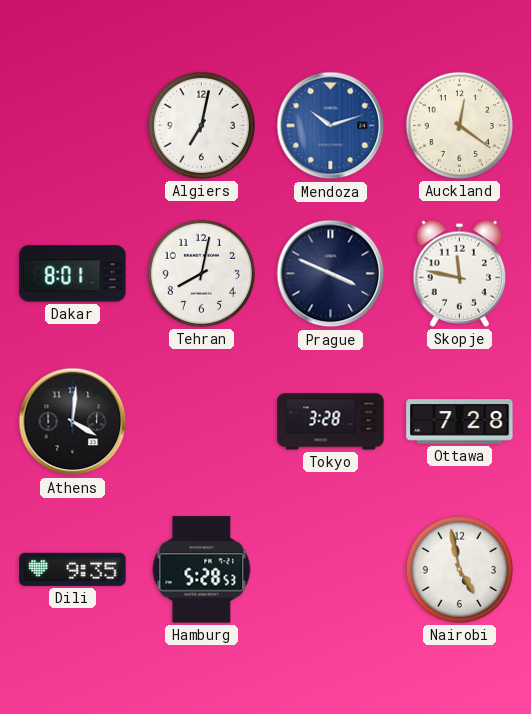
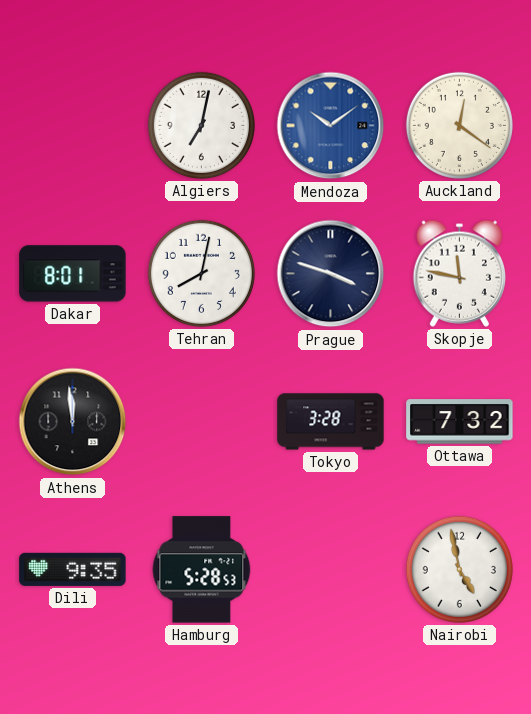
Mendoza: 10:12 -> 10:09
Prague: 3:49 -> 3:48
Athens: 4:01 -> 11:59
Ottawa: 7:28 -> 7:32
